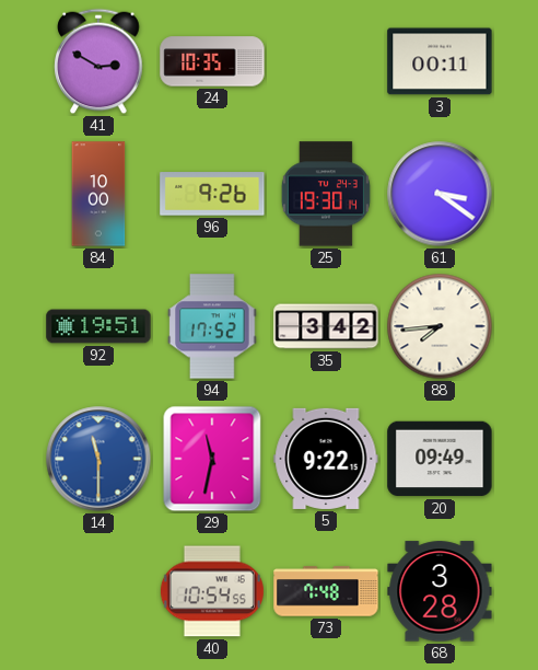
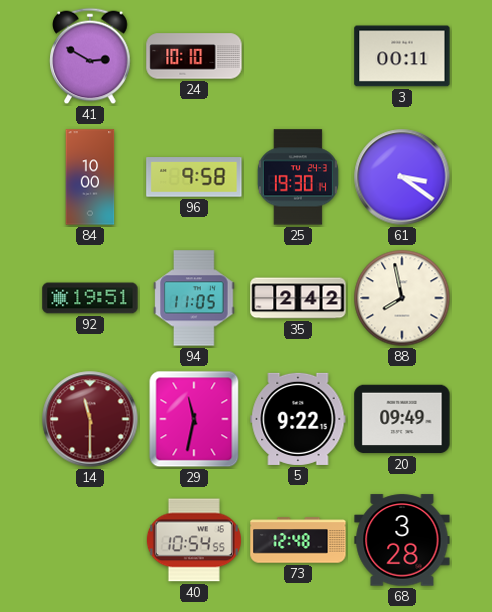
24: 10:35 -> 10:10
96: 9:26 -> 9:58
94: 17:52 -> 11:05
35: 3:42 -> 2:42
88: 7:44 -> 7:58
14 dial: blue -> burgundy
73: 7:48 -> 12:48
